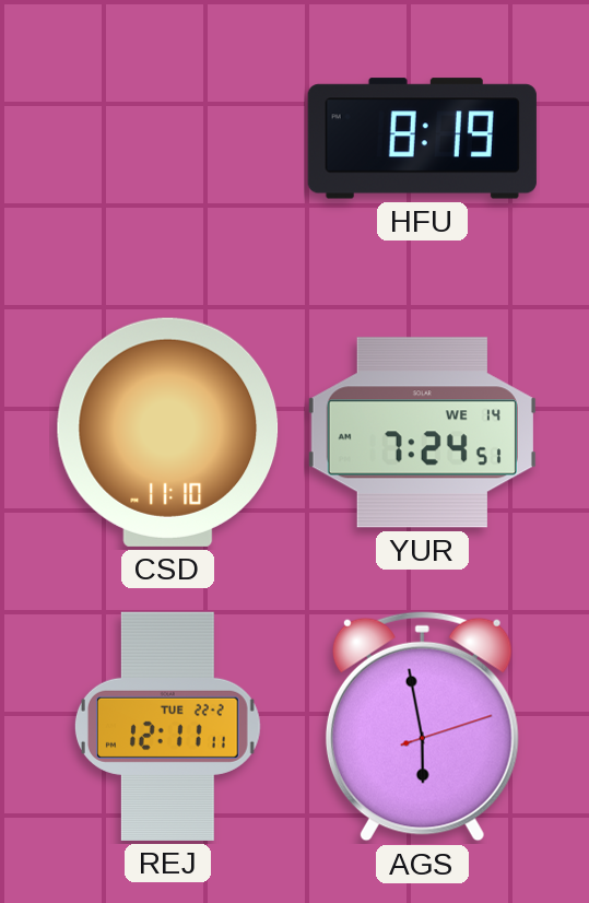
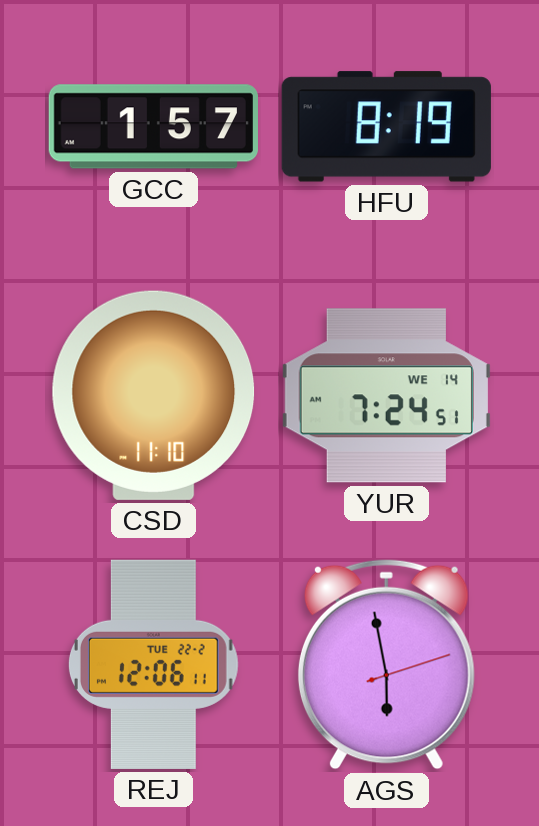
GCC: none -> 1:57
REJ: 12:11 -> 12:06
